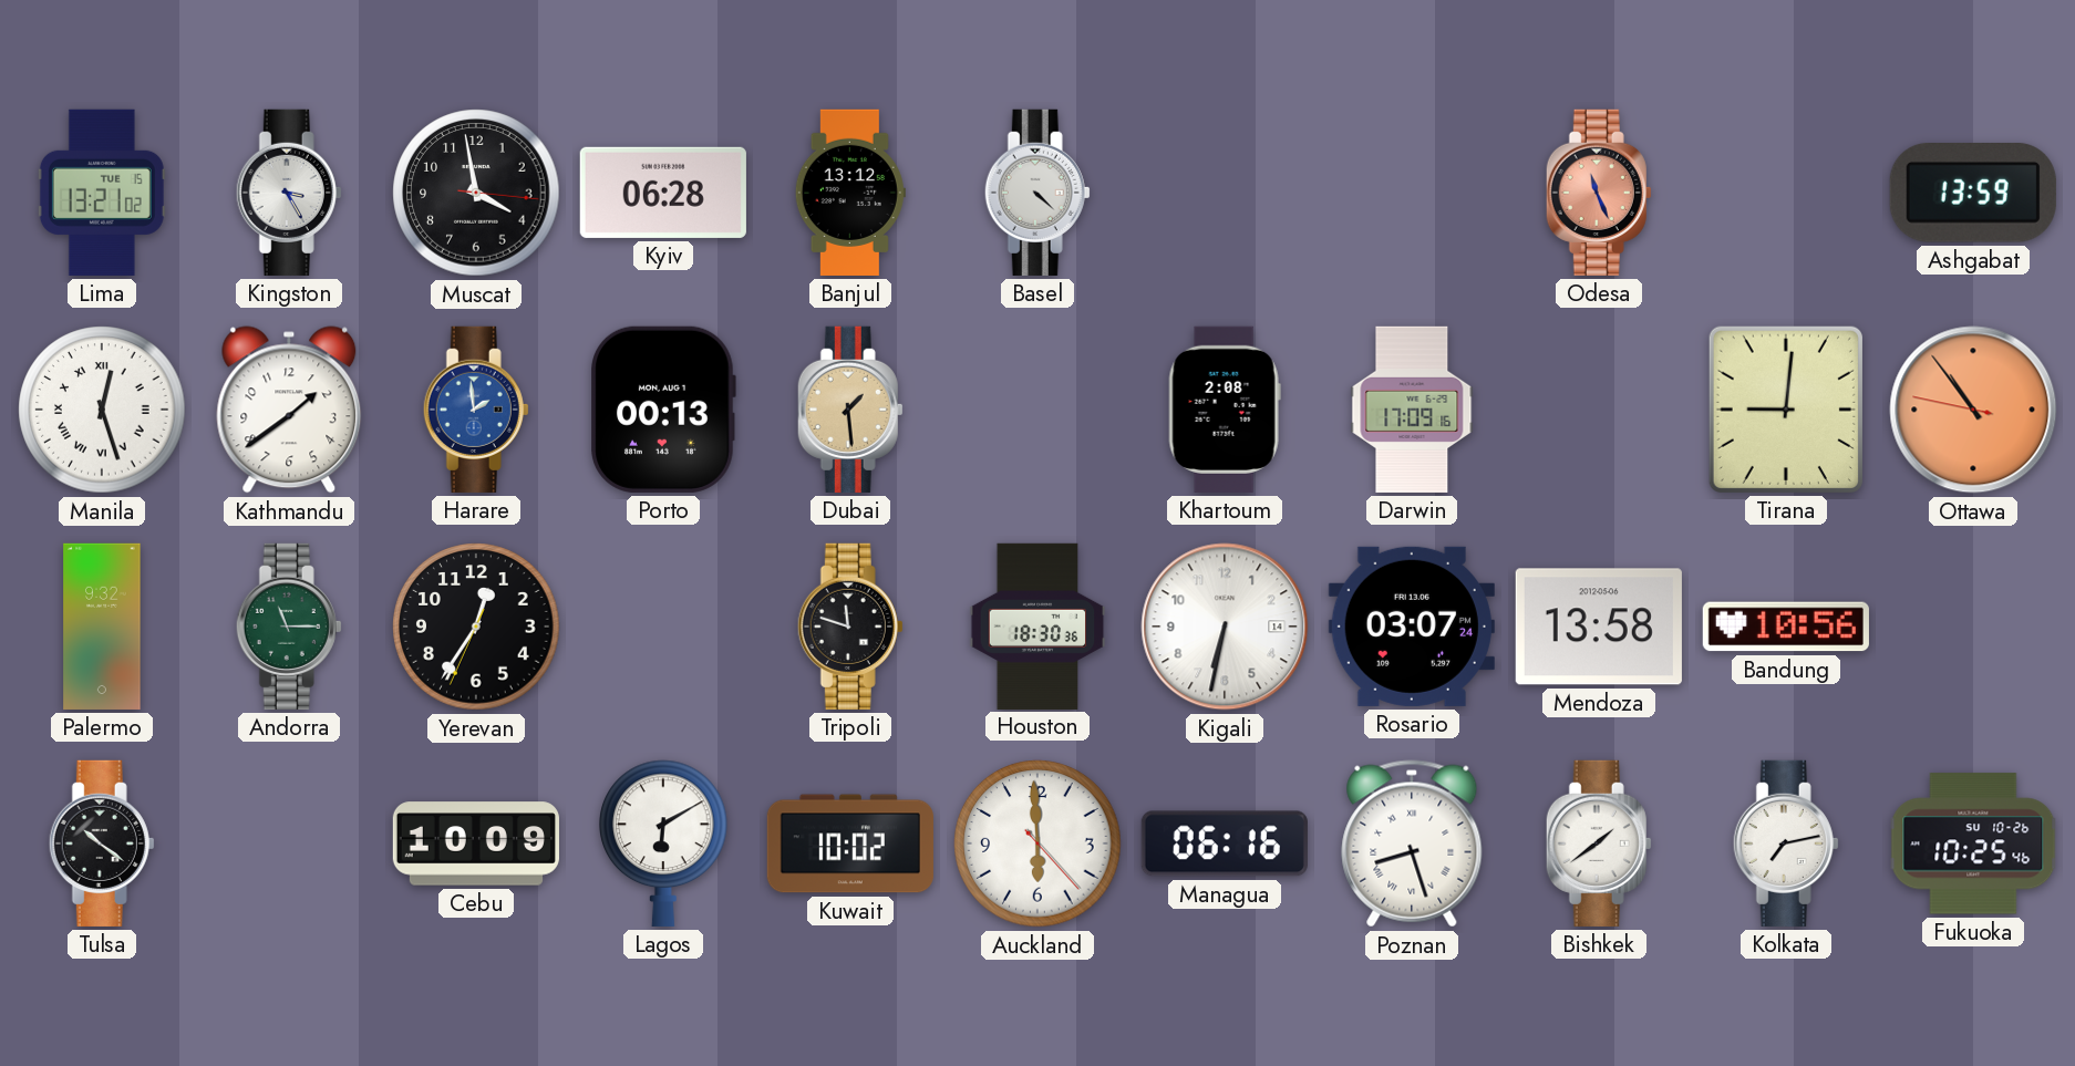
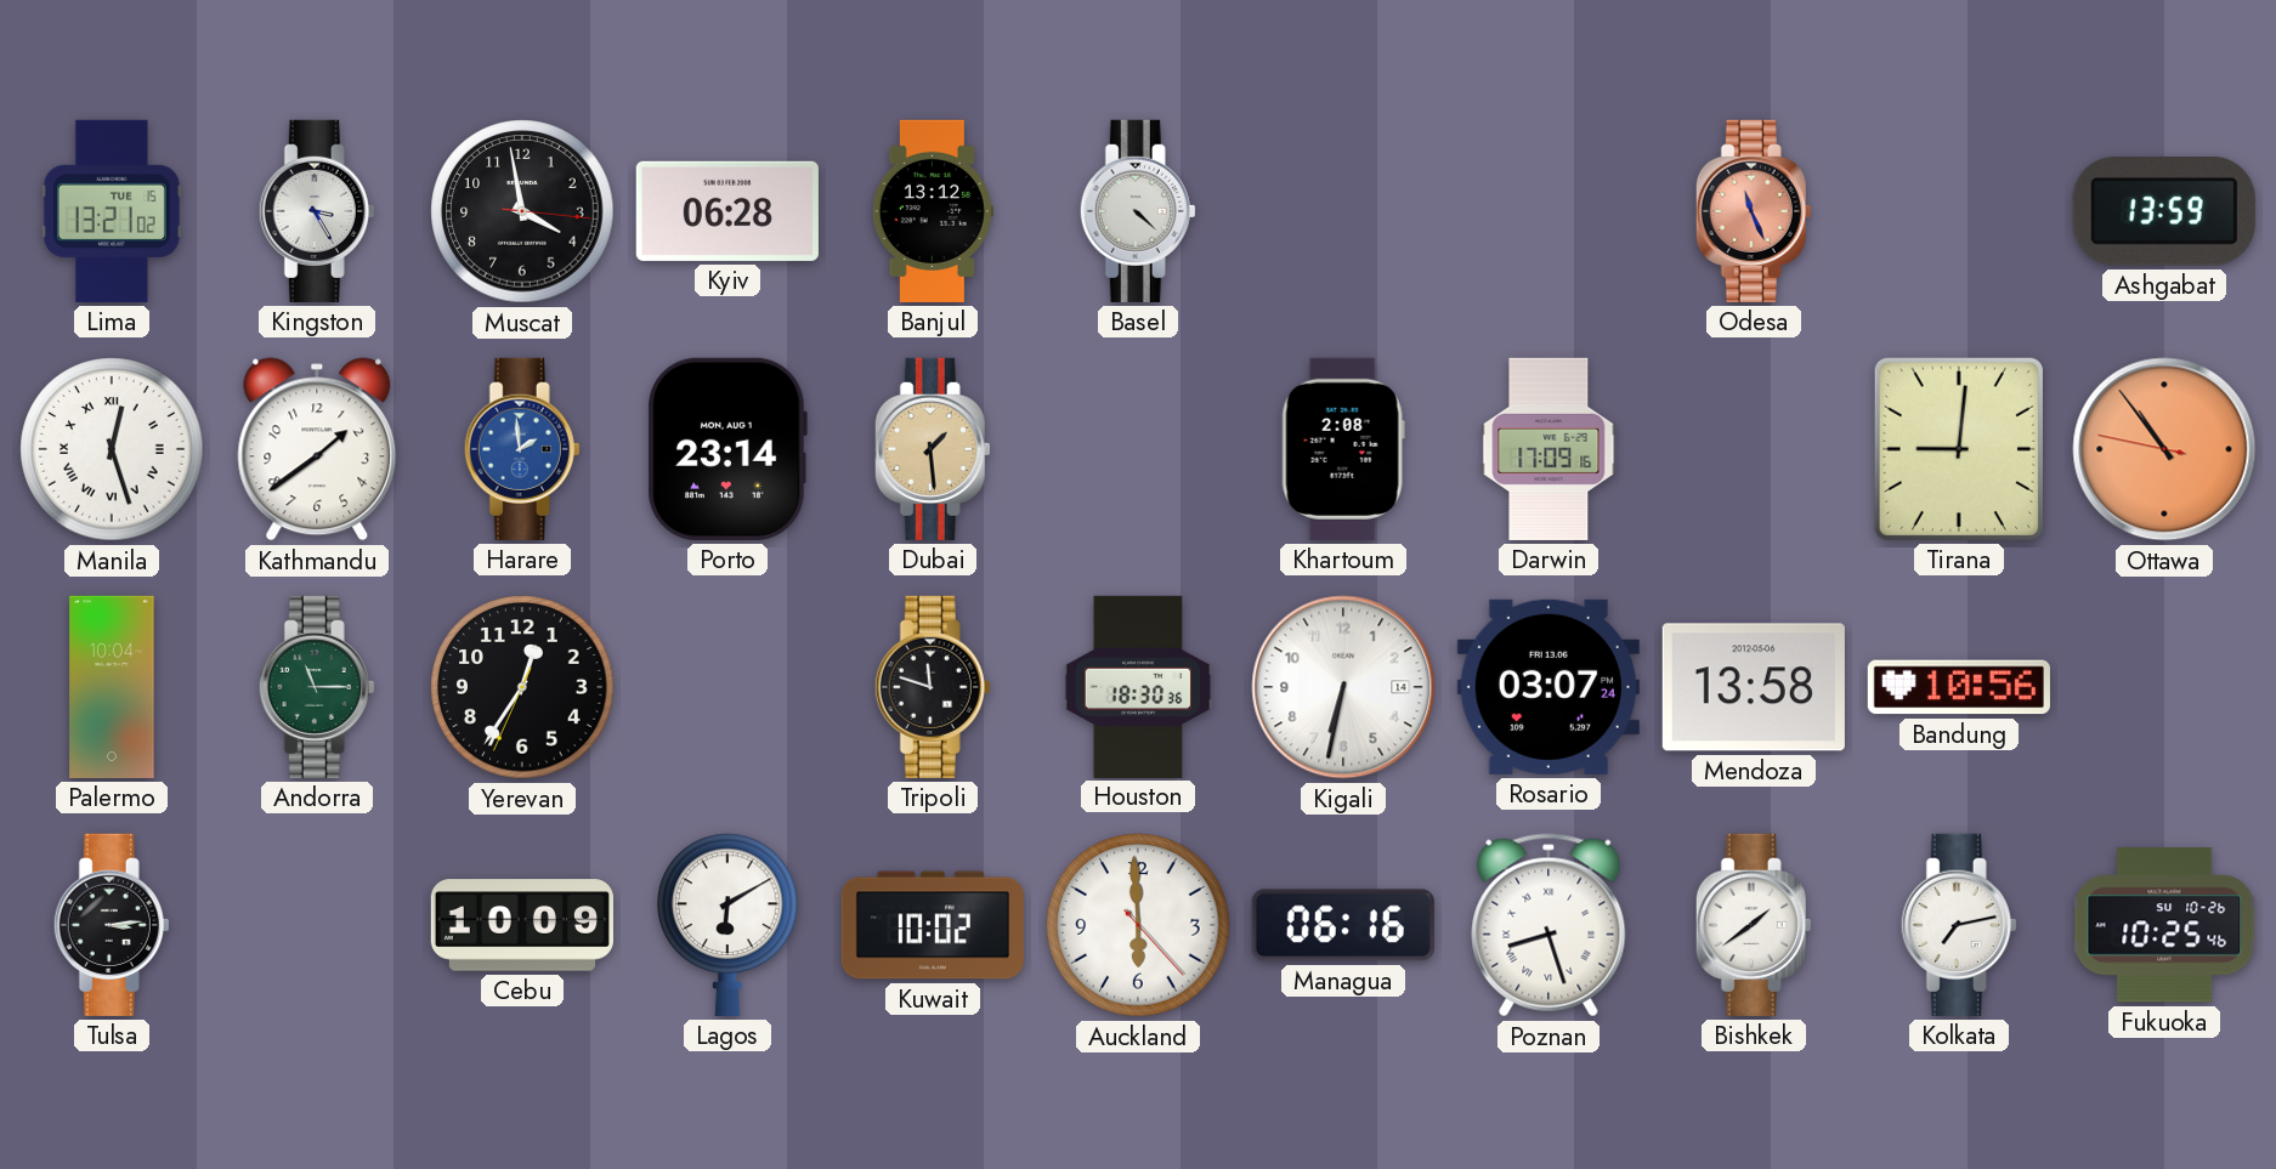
Porto: 00:13 -> 23:14
Palermo: 9:32 -> 10:04
Tulsa: 10:21 -> 3:14
